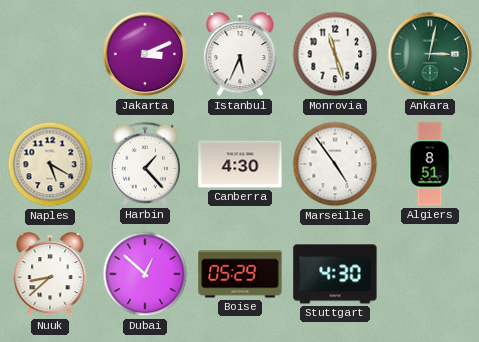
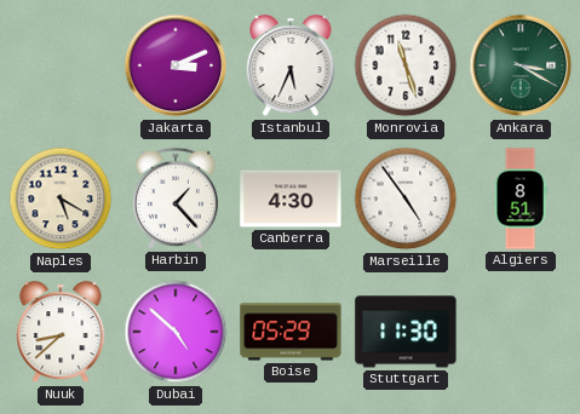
Ankara: 3:02 -> 3:20
Dubai: 12:52 -> 4:52
Stuttgart: 4:30 -> 11:30
